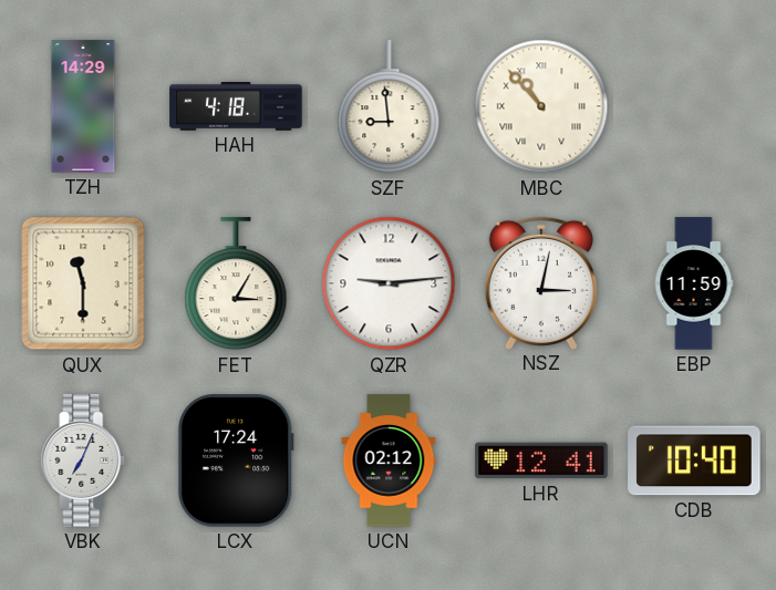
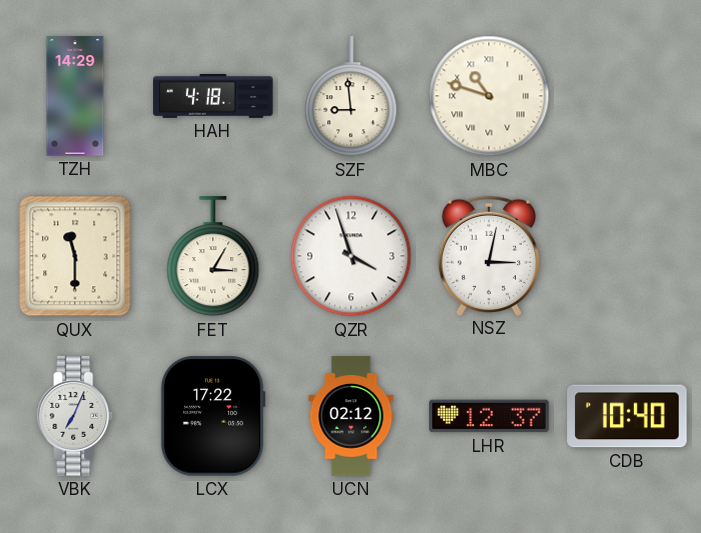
MBC: 10:53 -> 10:48
QZR: 9:14 -> 3:57
EBP: 11:59 -> none
LCX: 17:24 -> 17:22
LHR: 12:41 -> 12:37
